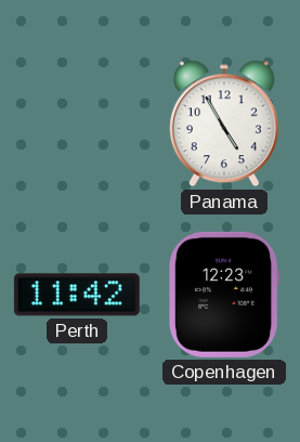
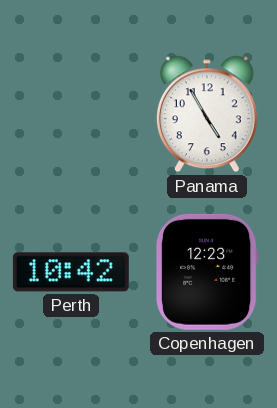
Perth: 11:42 -> 10:42
